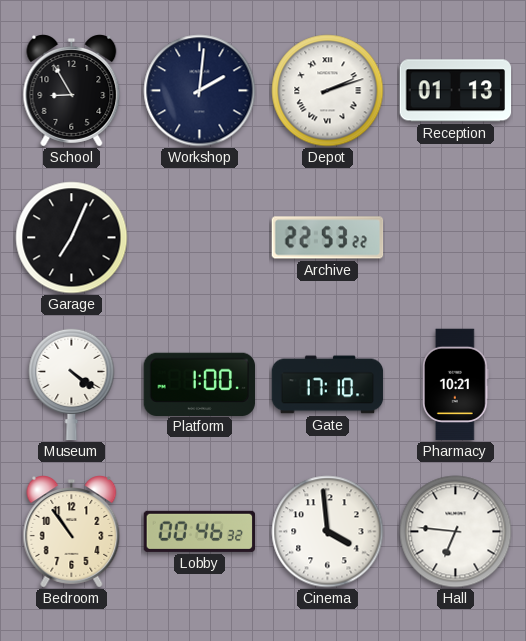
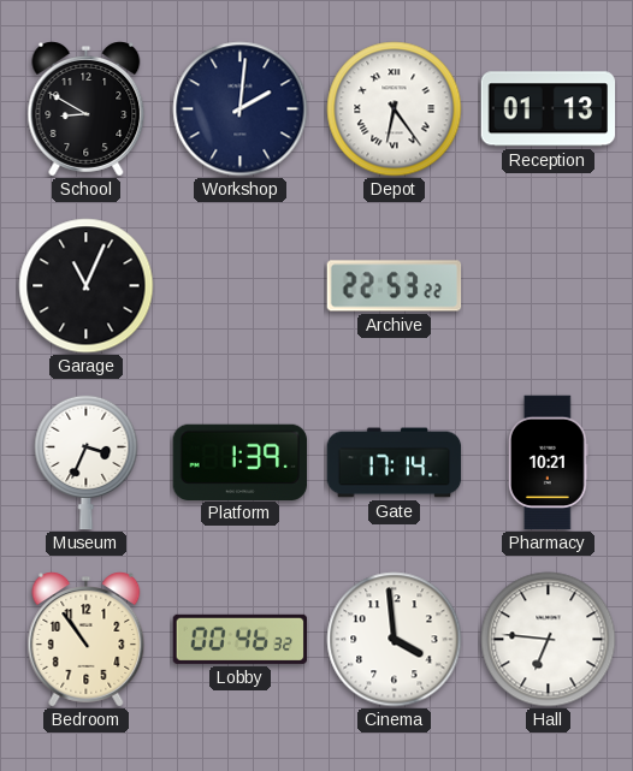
School: 8:55 -> 8:50
Depot: 2:12 -> 6:24
Garage: 7:04 -> 11:04
Museum: 4:21 -> 3:34
Platform: 1:00 -> 1:39
Gate: 17:10 -> 17:14
